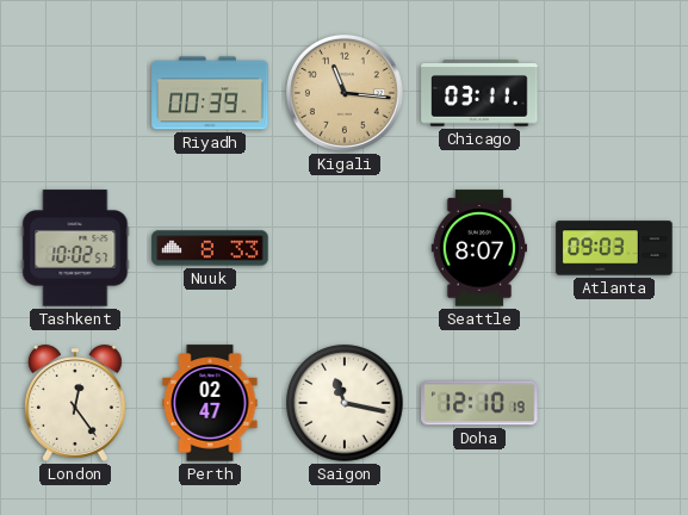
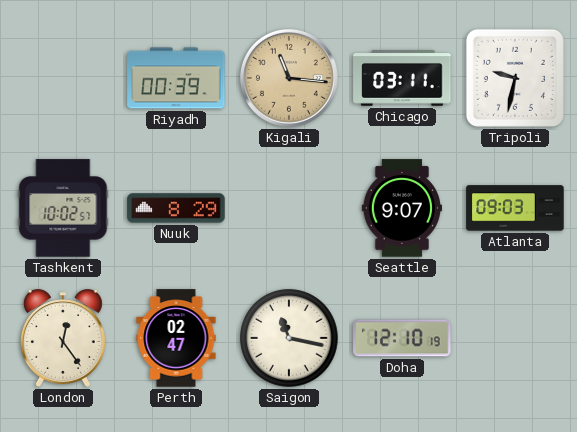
Tripoli: none -> 9:32
Nuuk: 8:33 -> 8:29
Seattle: 8:07 -> 9:07
